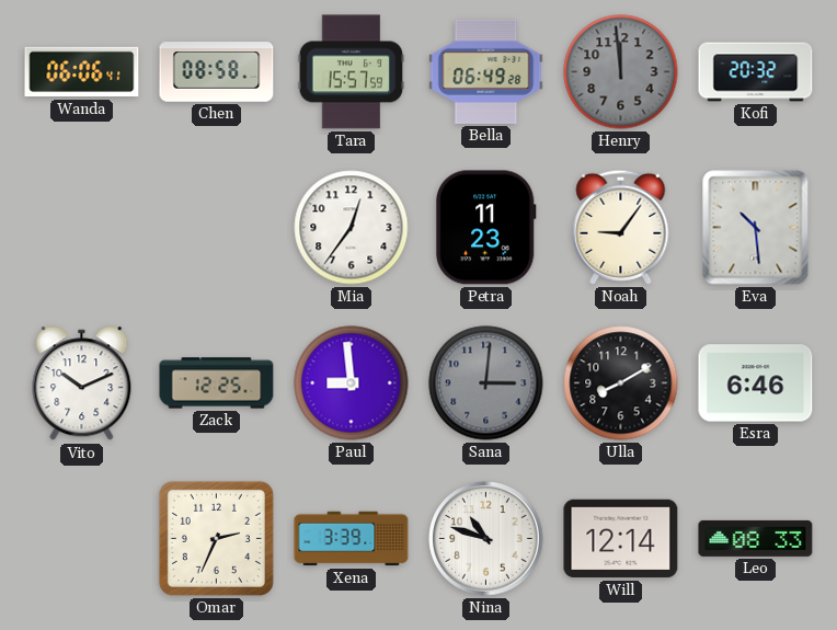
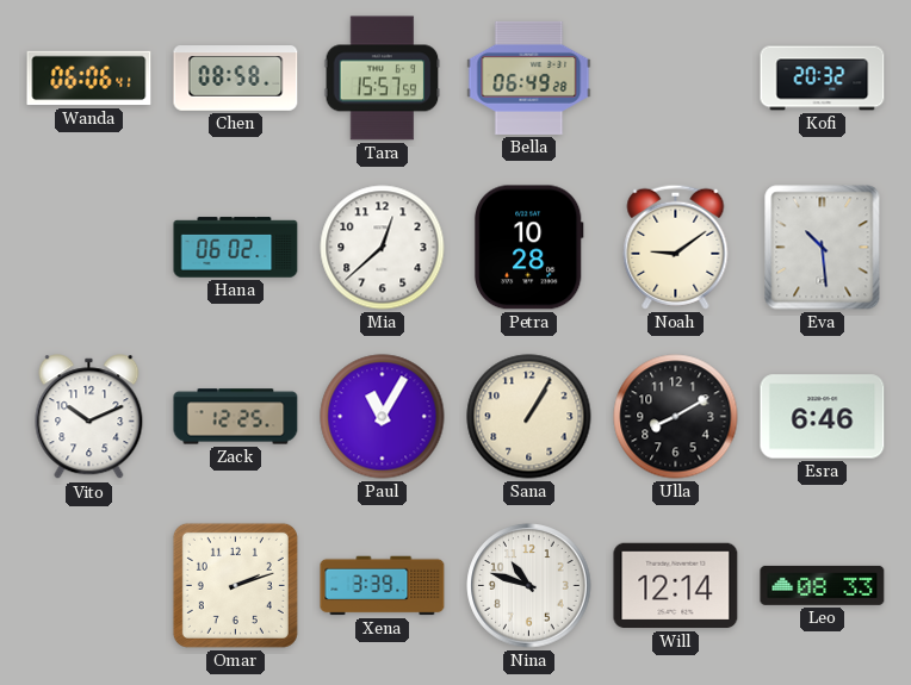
Henry: 11:59 -> none
Hana: none -> 06:02
Mia: 12:36 -> 12:38
Petra: 11:23 -> 10:28
Noah: 9:06 -> 9:09
Paul: 8:59 -> 11:05
Sana: 3:01 -> 1:05
Sana dial: grey -> cream
Omar: 2:34 -> 2:12
